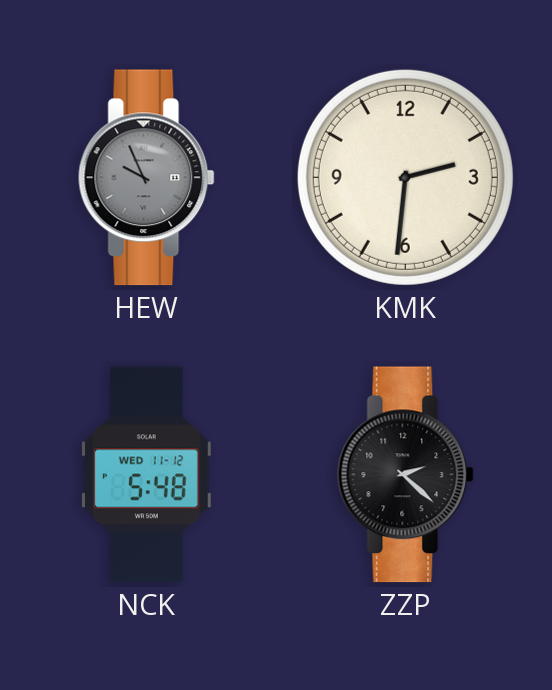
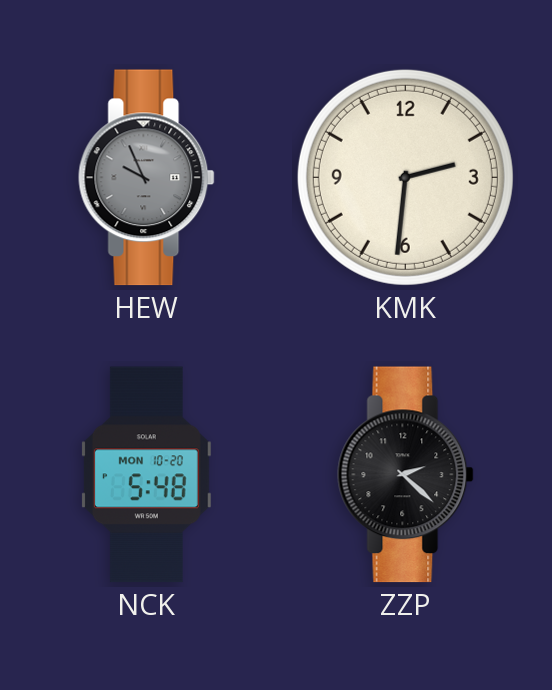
NCK date: WED 11-12 -> MON 10-20
